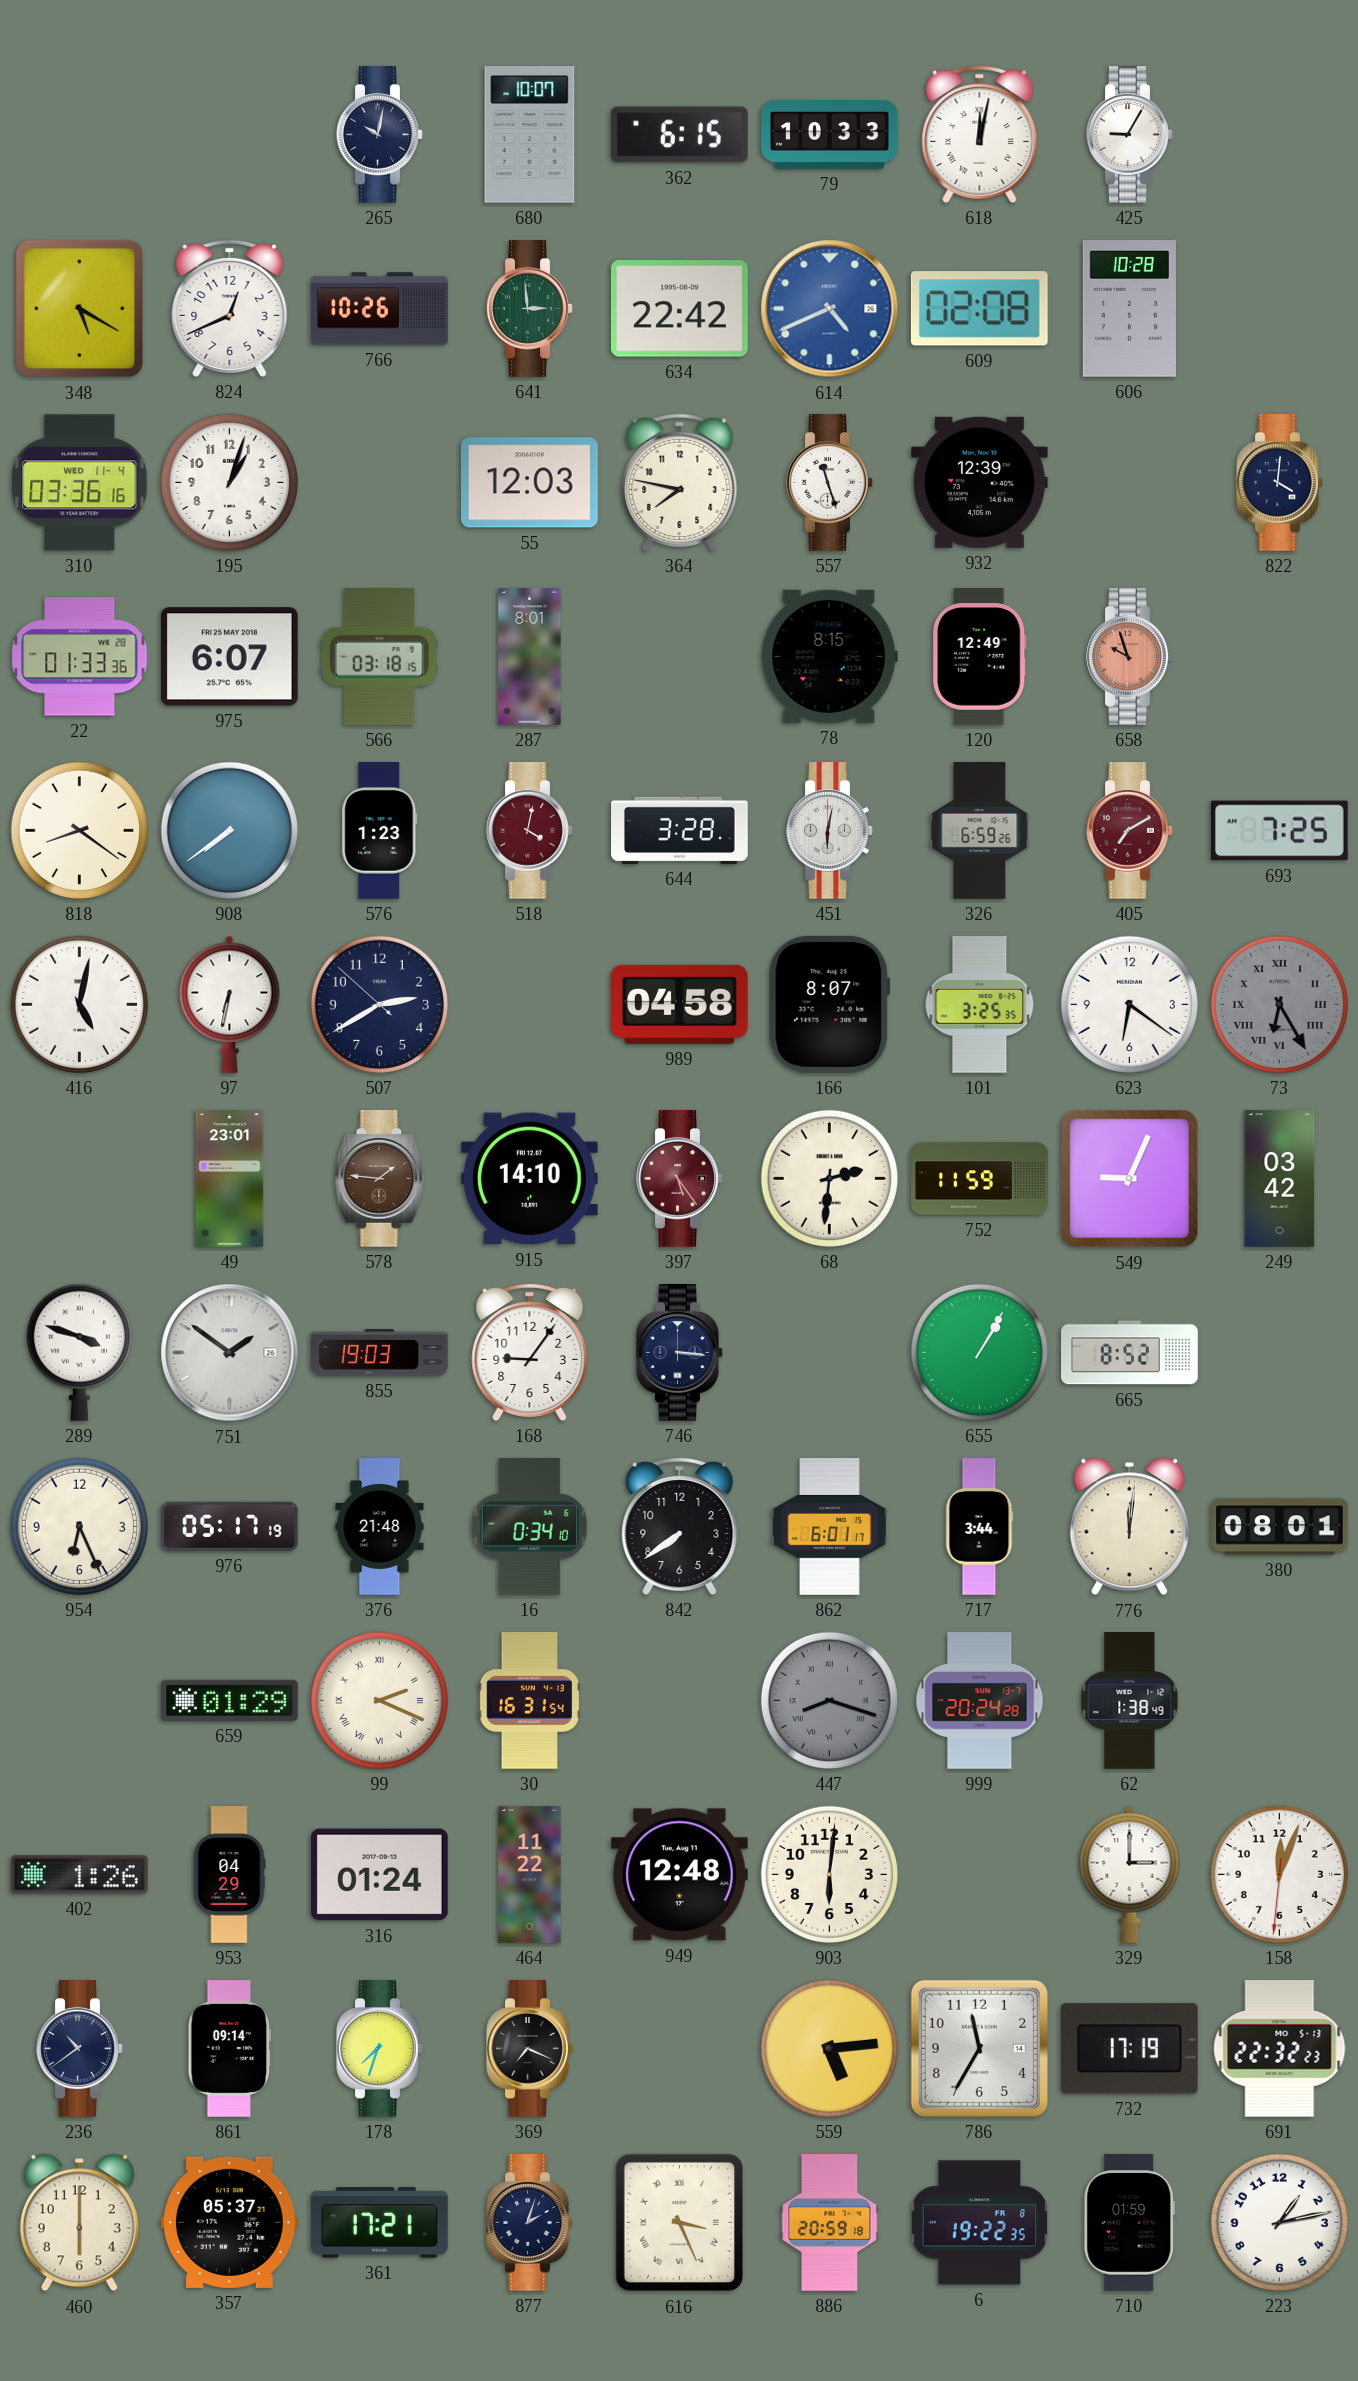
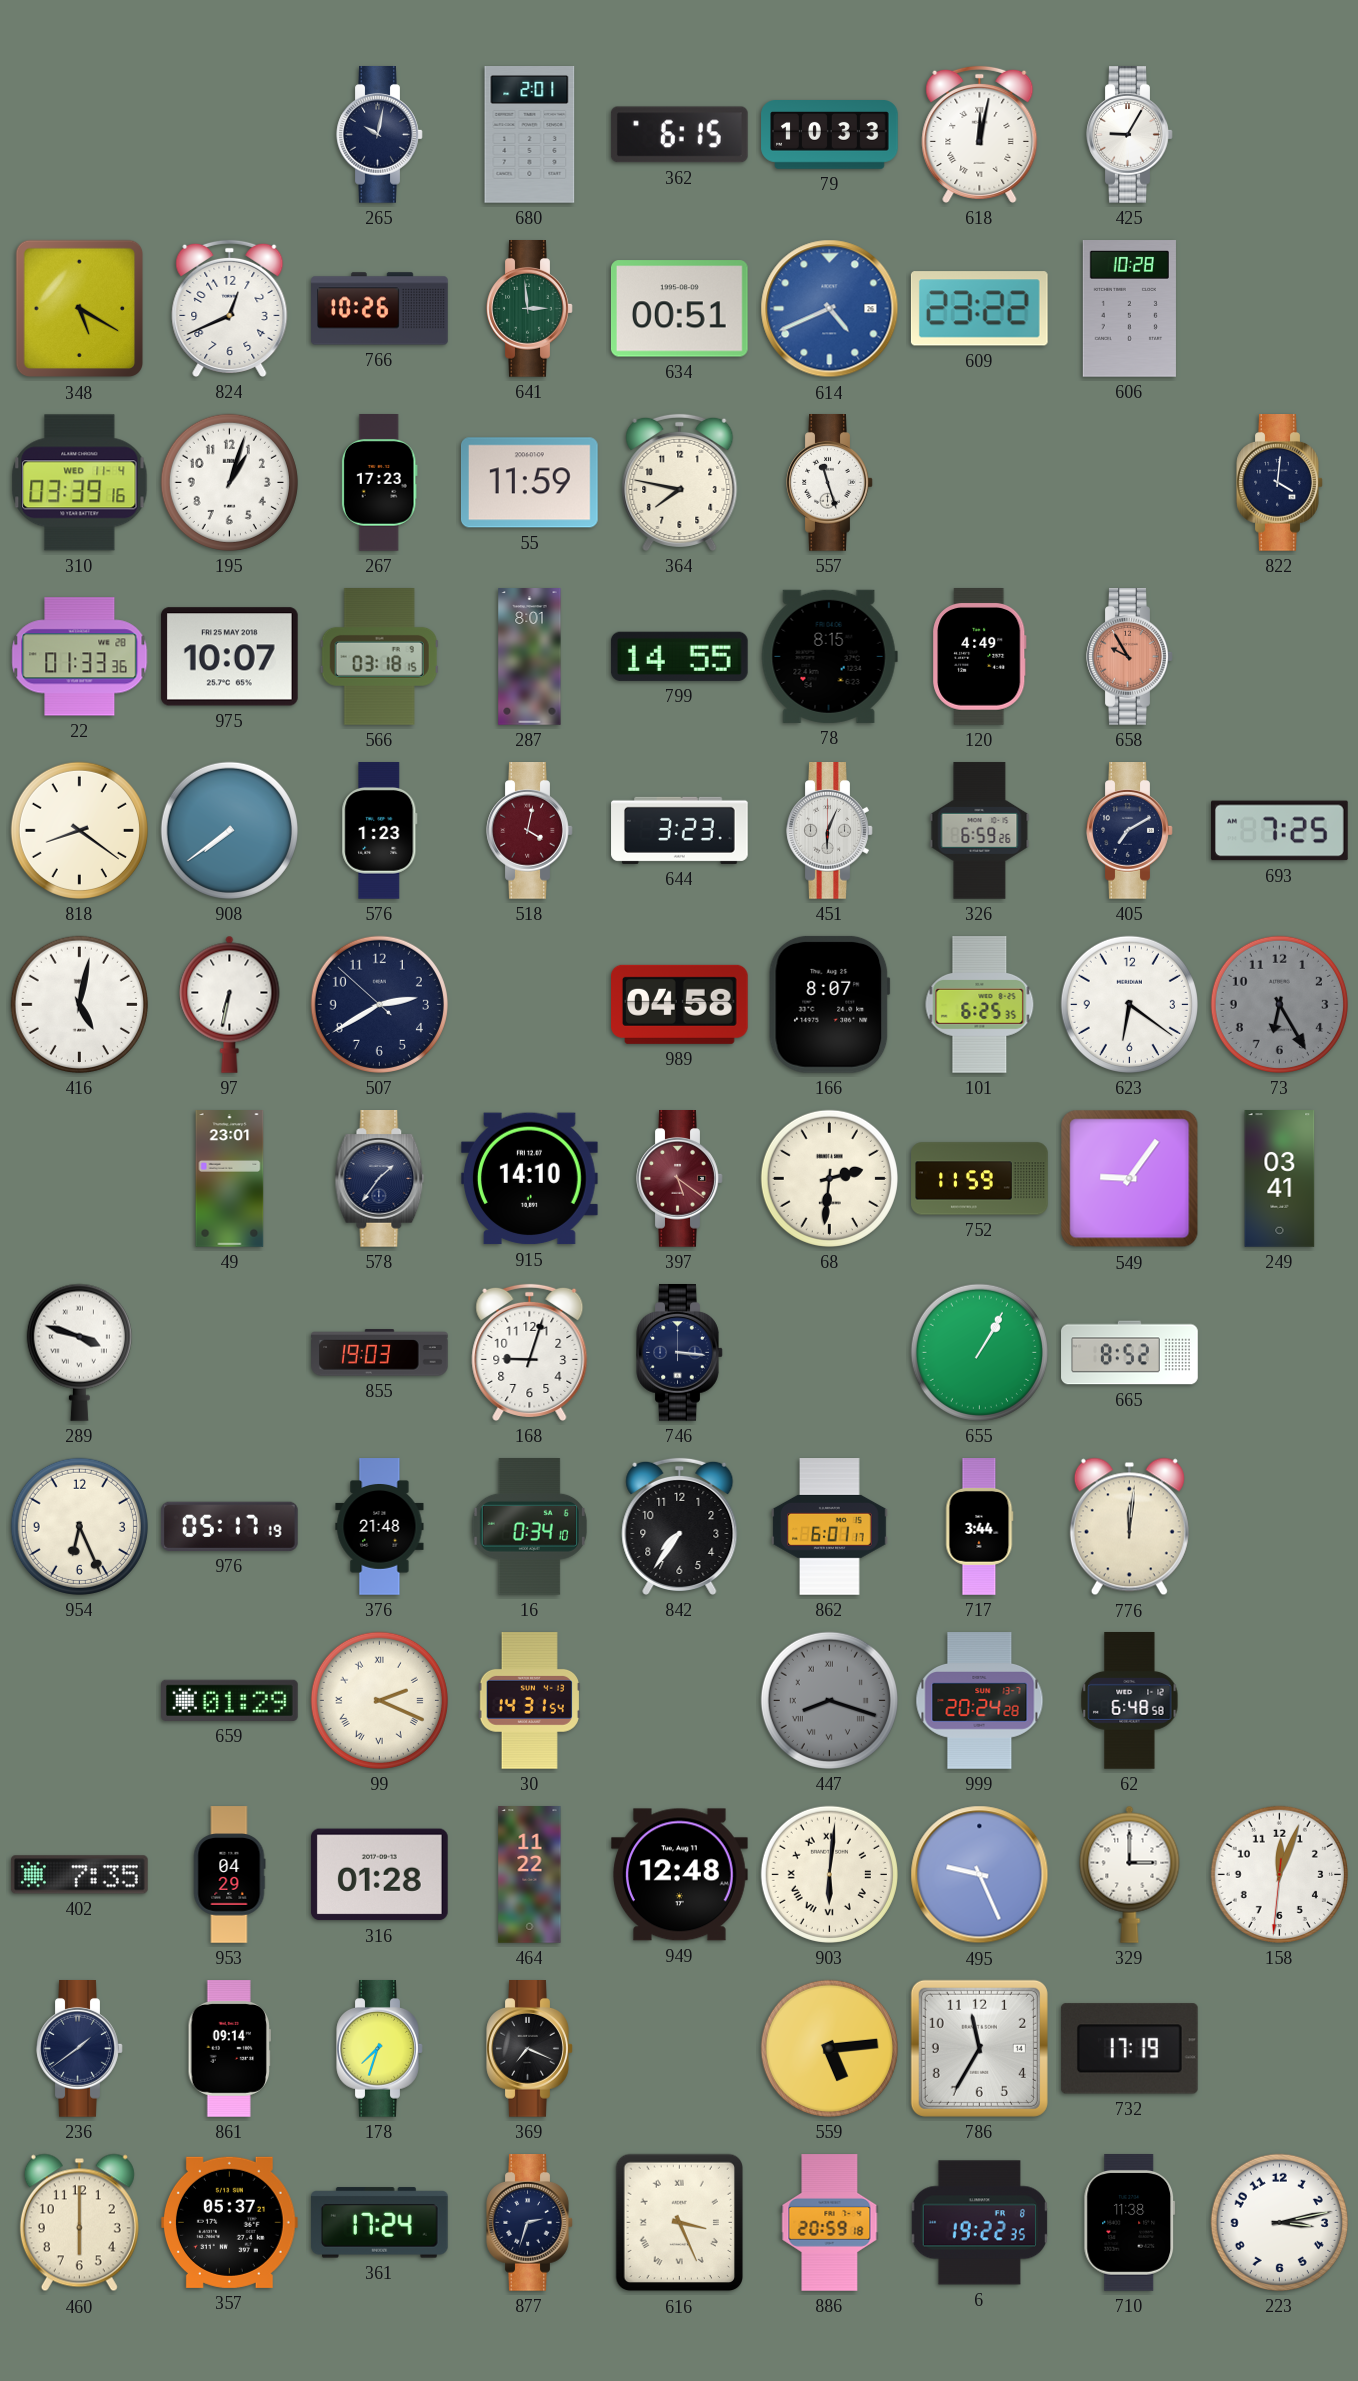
680: 10:07 -> 2:01
634: 22:42 -> 00:51
609: 02:08 -> 23:22
310: 03:36 -> 03:39
267: none -> 17:23
55: 12:03 -> 11:59
932: 12:39 -> none
975: 6:07 -> 10:07
799: none -> 14:55
120: 12:49 -> 4:49
658: 9:57 -> 9:55
644: 3:28 -> 3:23
451: 6:02 -> 6:04
405 dial: burgundy -> navy
101: 3:25 -> 6:25
73 numerals: Roman -> Arabic
578: 1:46 -> 1:36
578 dial: brown -> navy
397: 5:24 -> 5:21
549: 9:04 -> 9:06
249: 03:42 -> 03:41
751: 1:51 -> none
168: 9:06 -> 9:03
842: 7:39 -> 7:36
380: 08:01 -> none
30: 16:31 -> 14:31
62: 1:38 -> 6:48
402: 1:26 -> 7:35
316: 01:24 -> 01:28
903 numerals: Arabic -> Roman
495: none -> 9:26
236: 10:39 -> 1:39
691: 22:32 -> none
361: 17:21 -> 17:24
877: 2:03 -> 2:33
710: 01:59 -> 11:38
223: 1:13 -> 3:13
